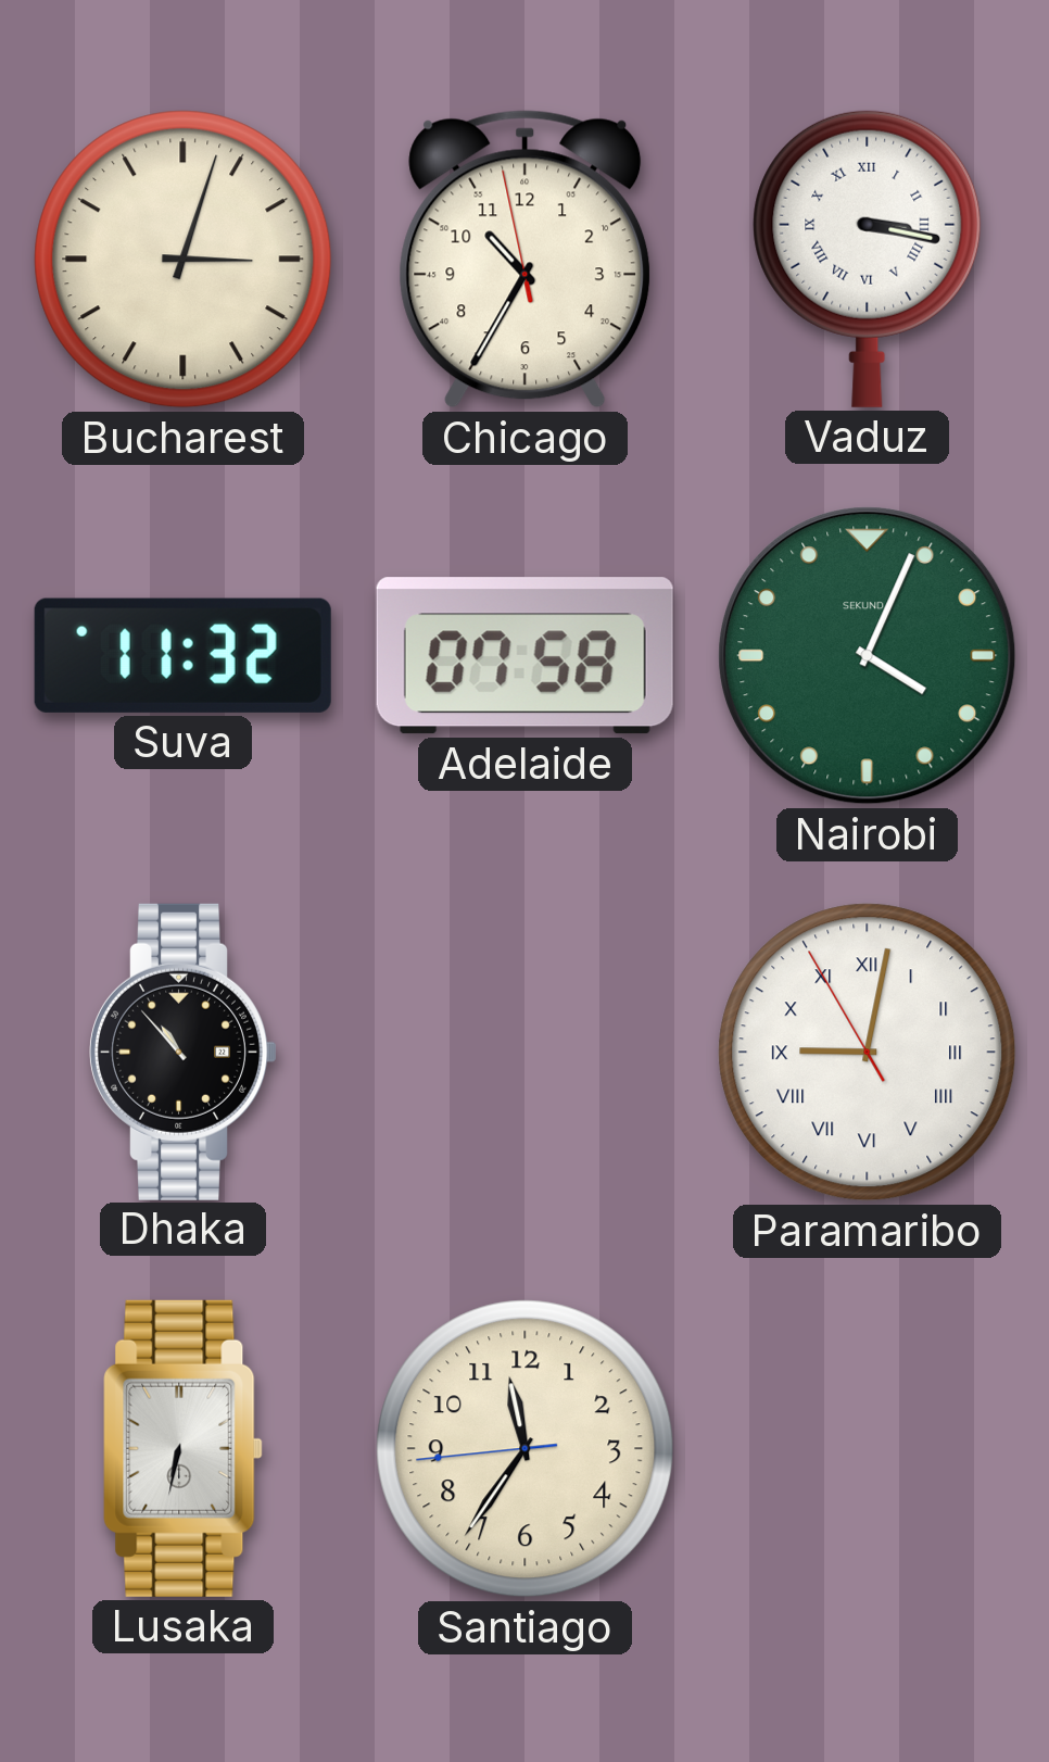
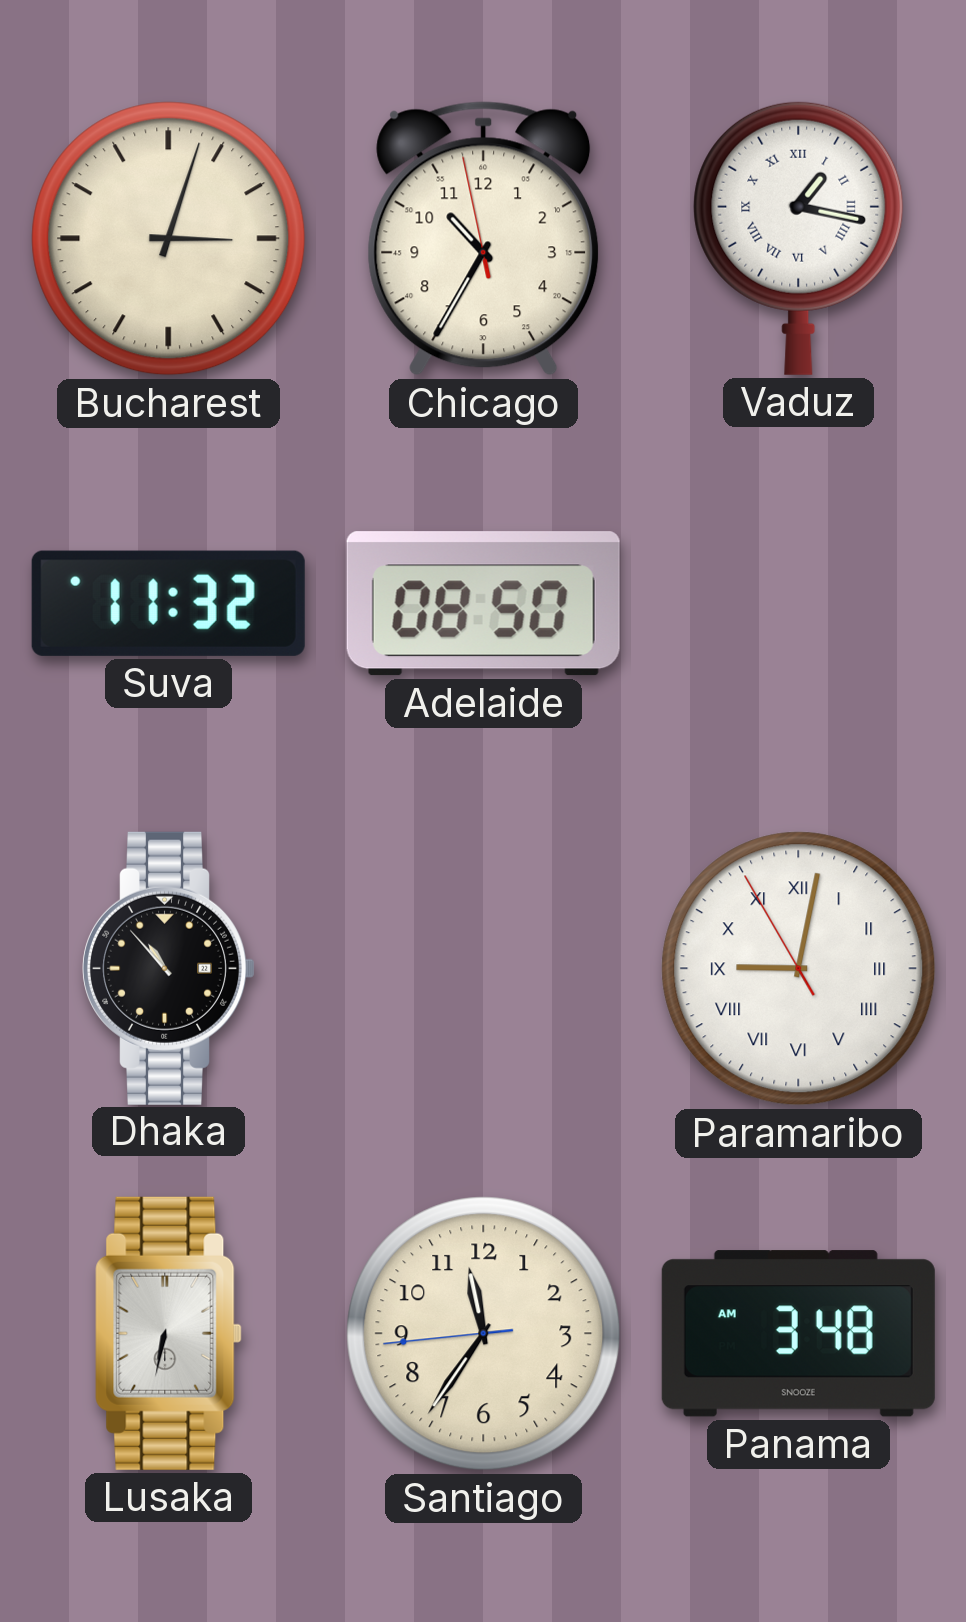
Vaduz: 3:17 -> 1:17
Adelaide: 07:58 -> 08:50
Nairobi: 4:04 -> none
Panama: none -> 3:48
